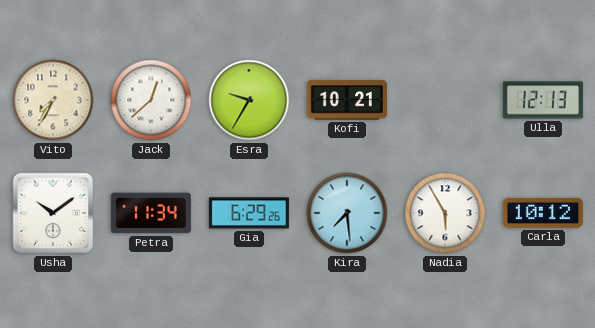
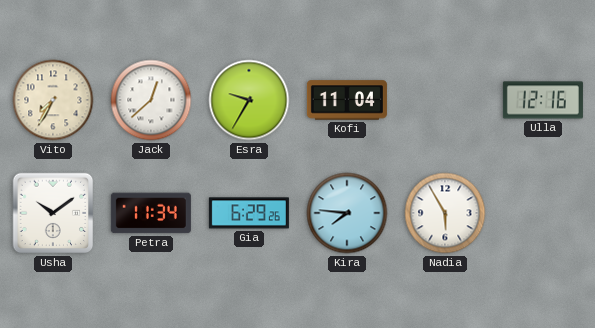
Kofi: 10:21 -> 11:04
Ulla: 12:13 -> 12:16
Kira: 7:29 -> 7:46
Carla: 10:12 -> none
